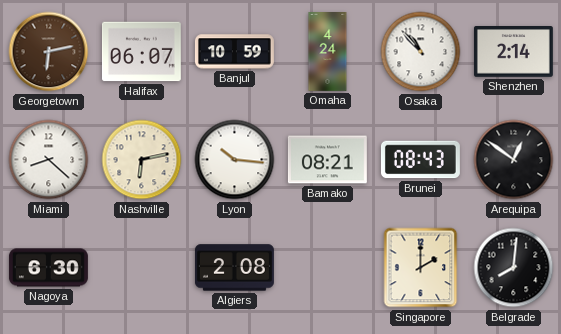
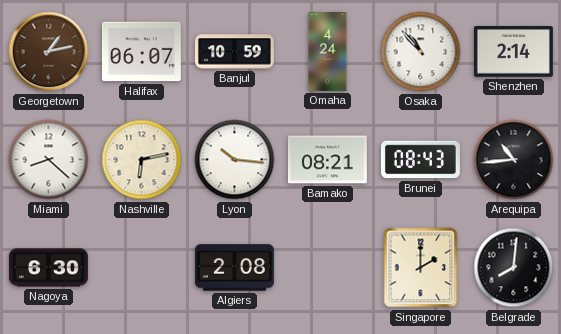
Georgetown: 6:13 -> 1:13
Arequipa: 12:51 -> 10:44
